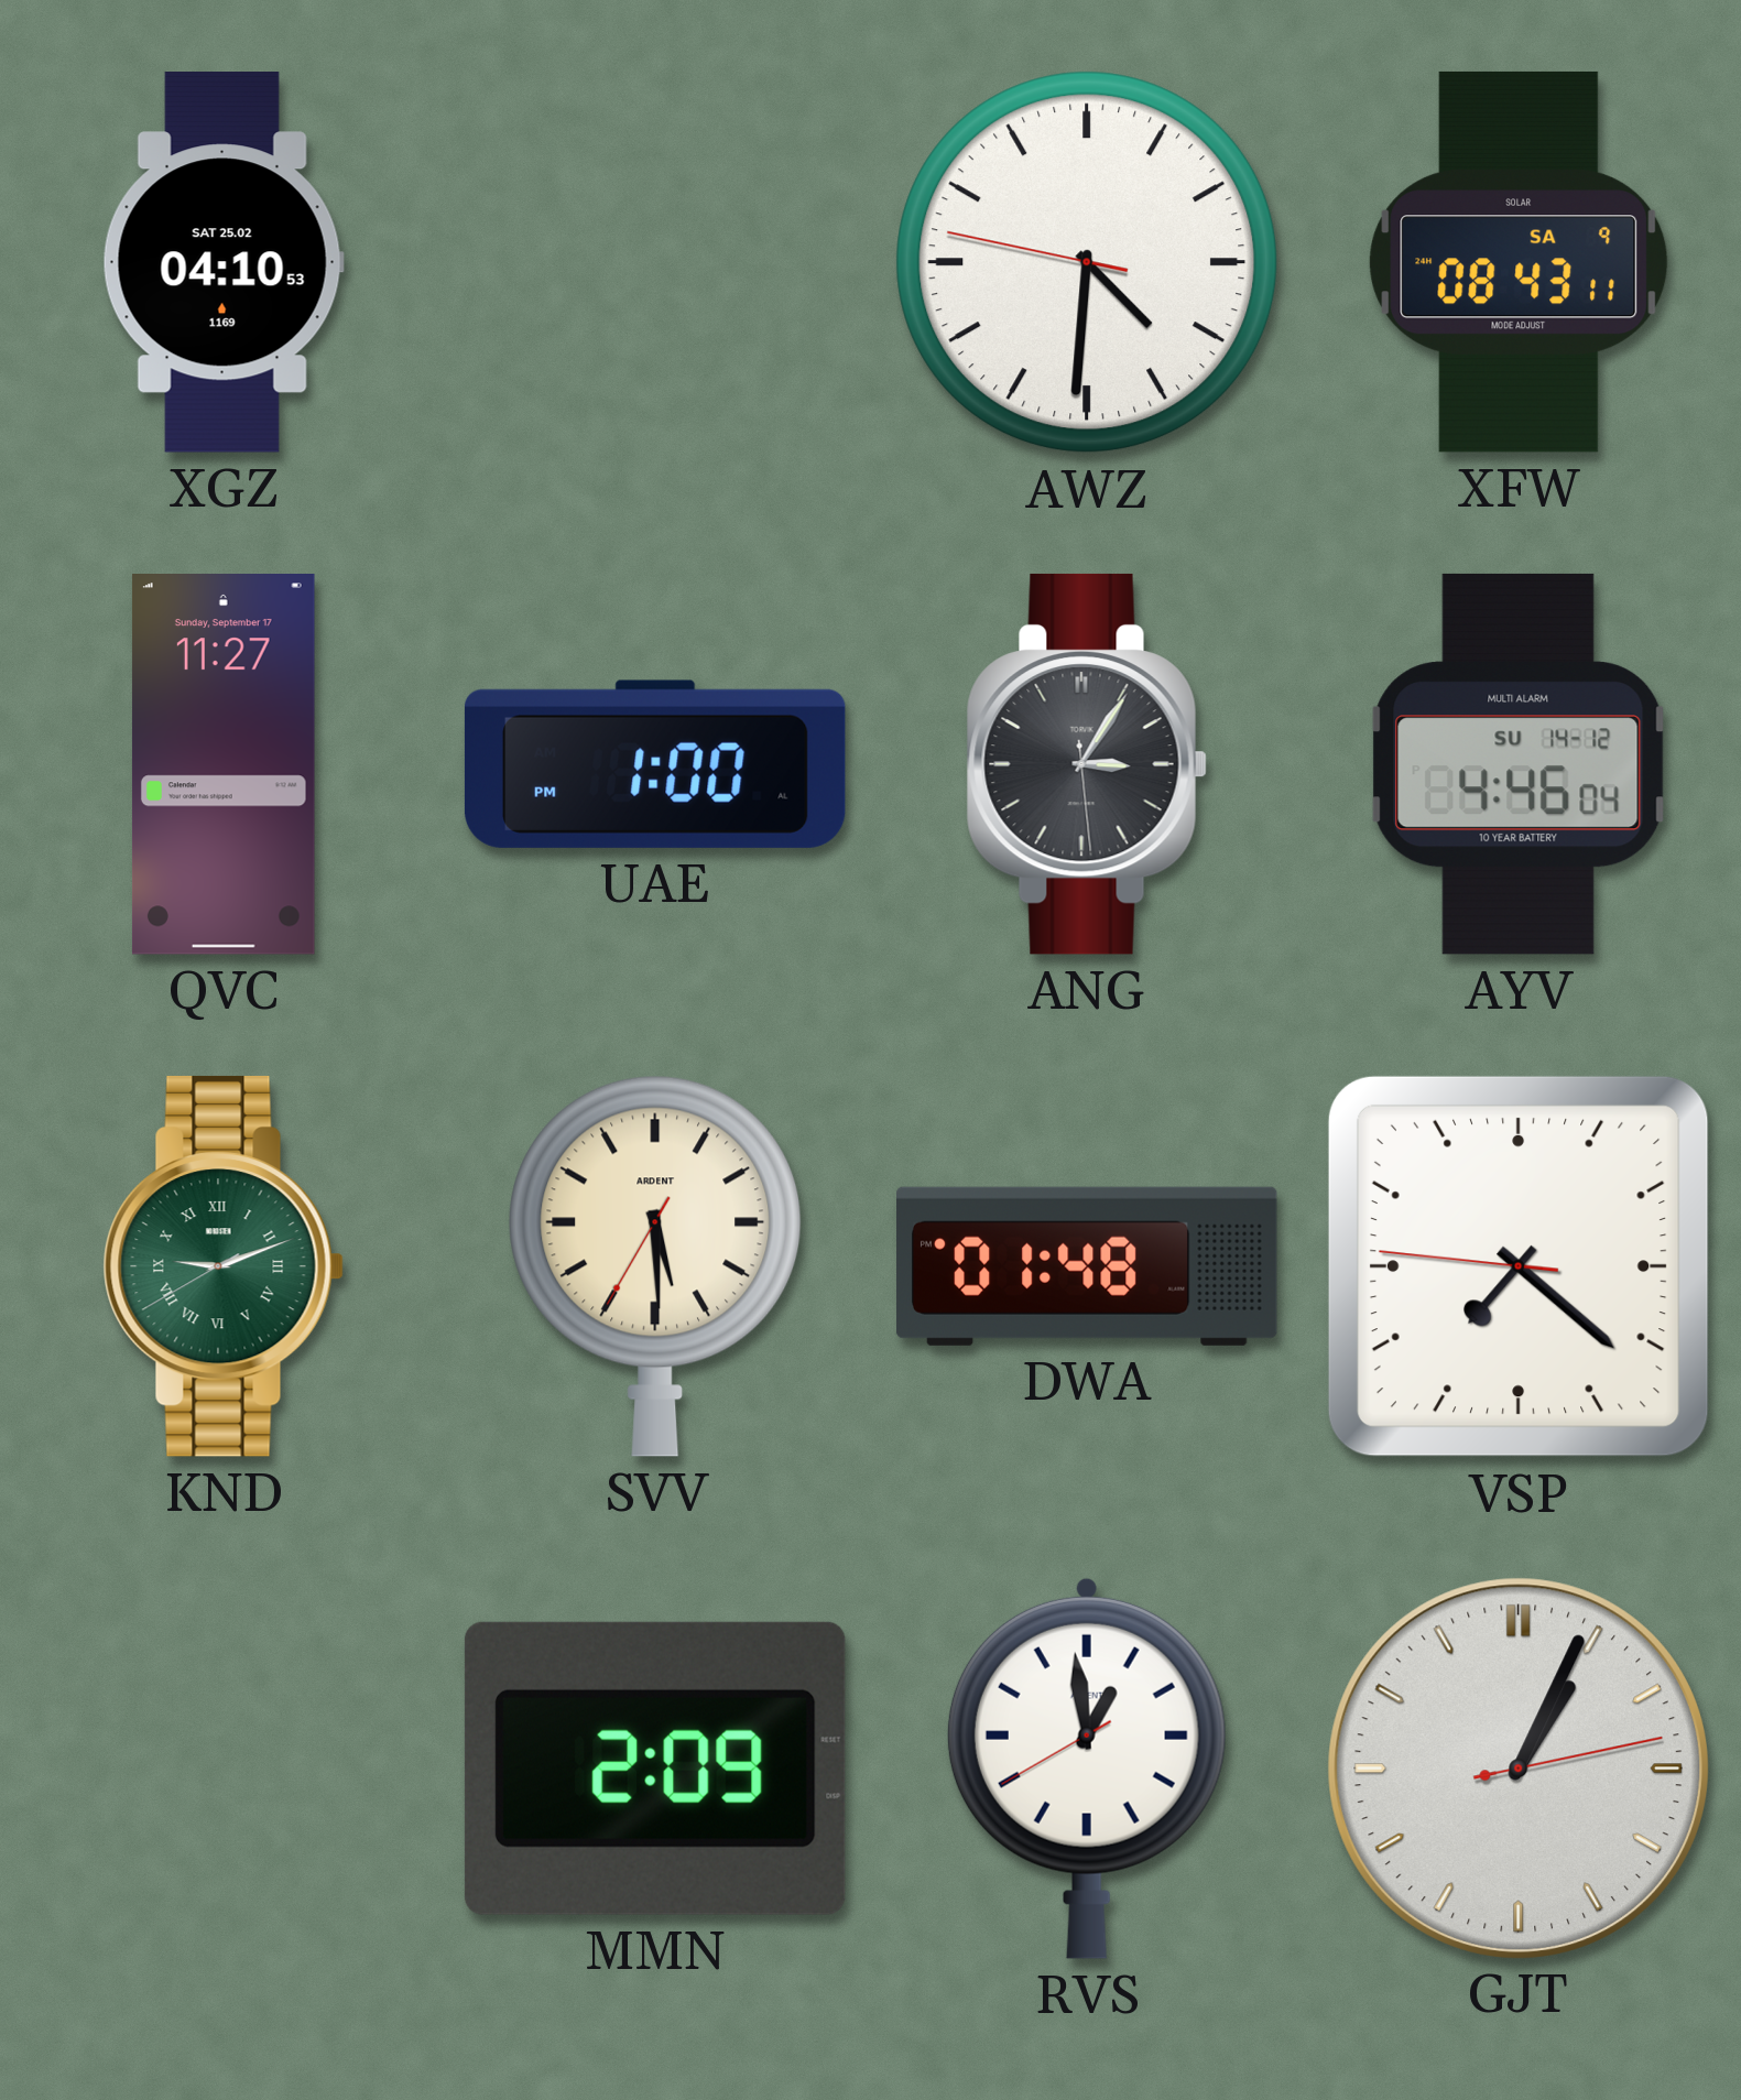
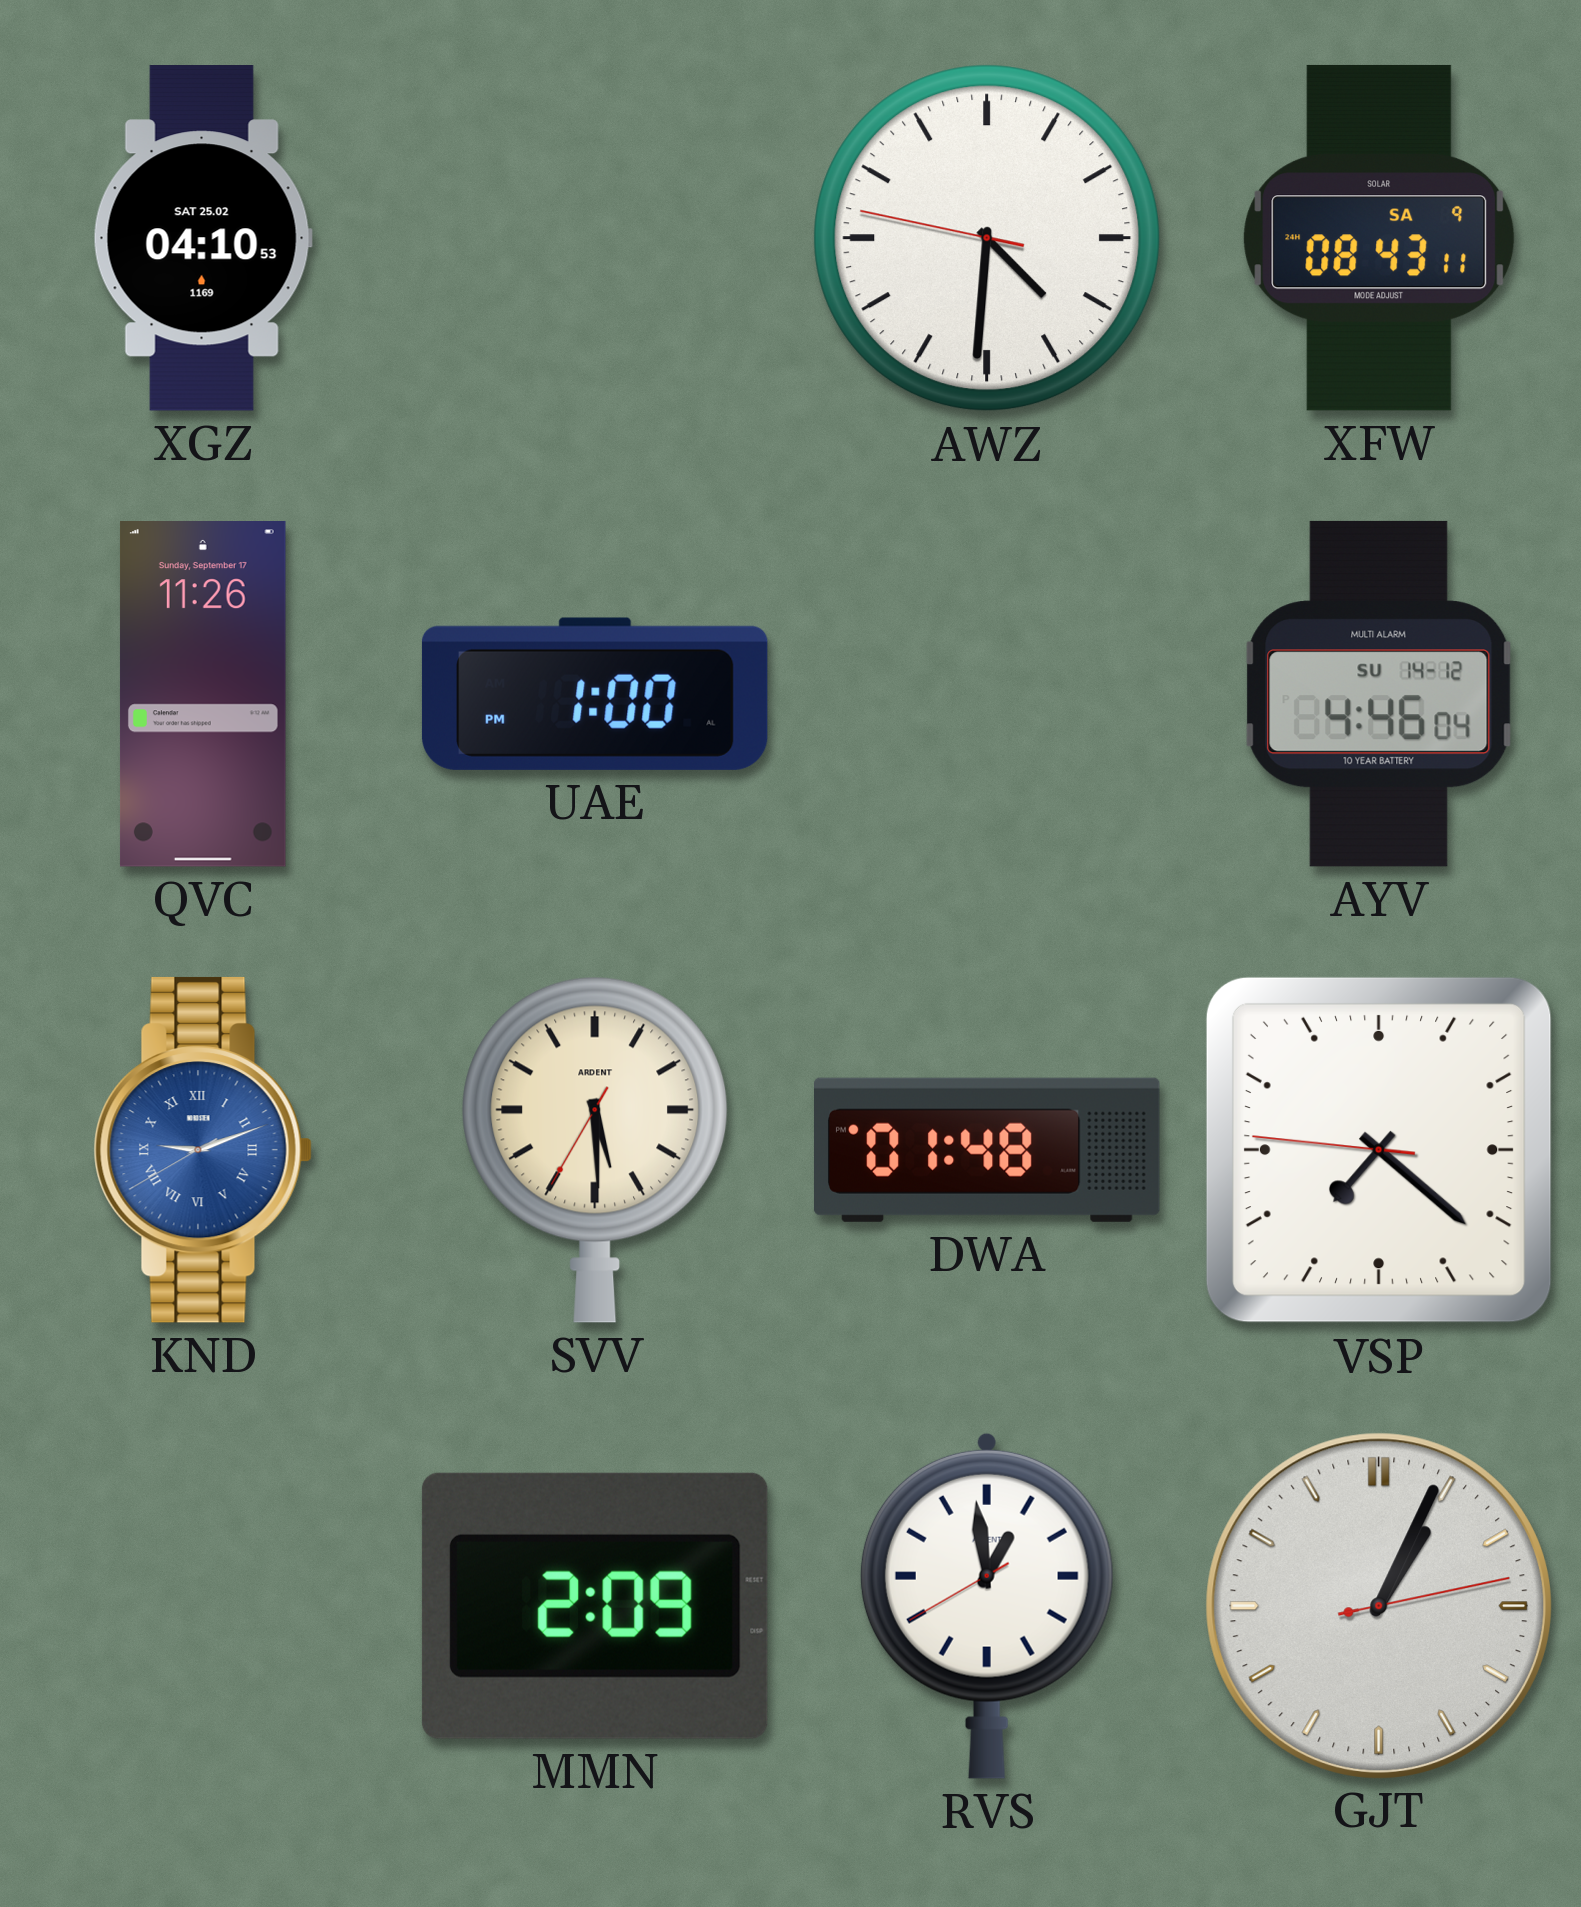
QVC: 11:27 -> 11:26
ANG: 3:05 -> none
KND dial: green -> blue
